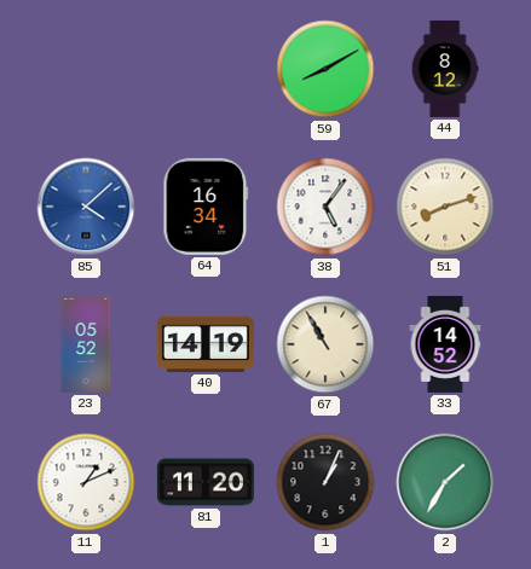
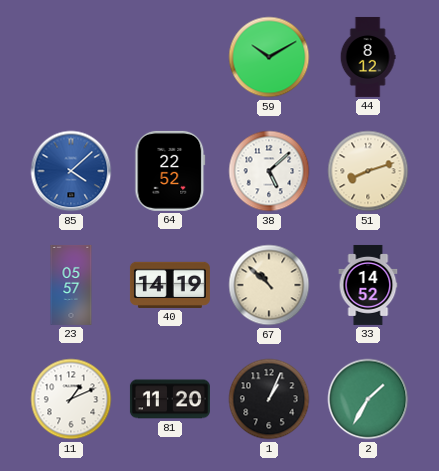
59: 8:10 -> 10:10
64: 16:34 -> 22:52
38: 5:06 -> 5:08
23: 05:52 -> 05:57
67: 10:55 -> 10:52
